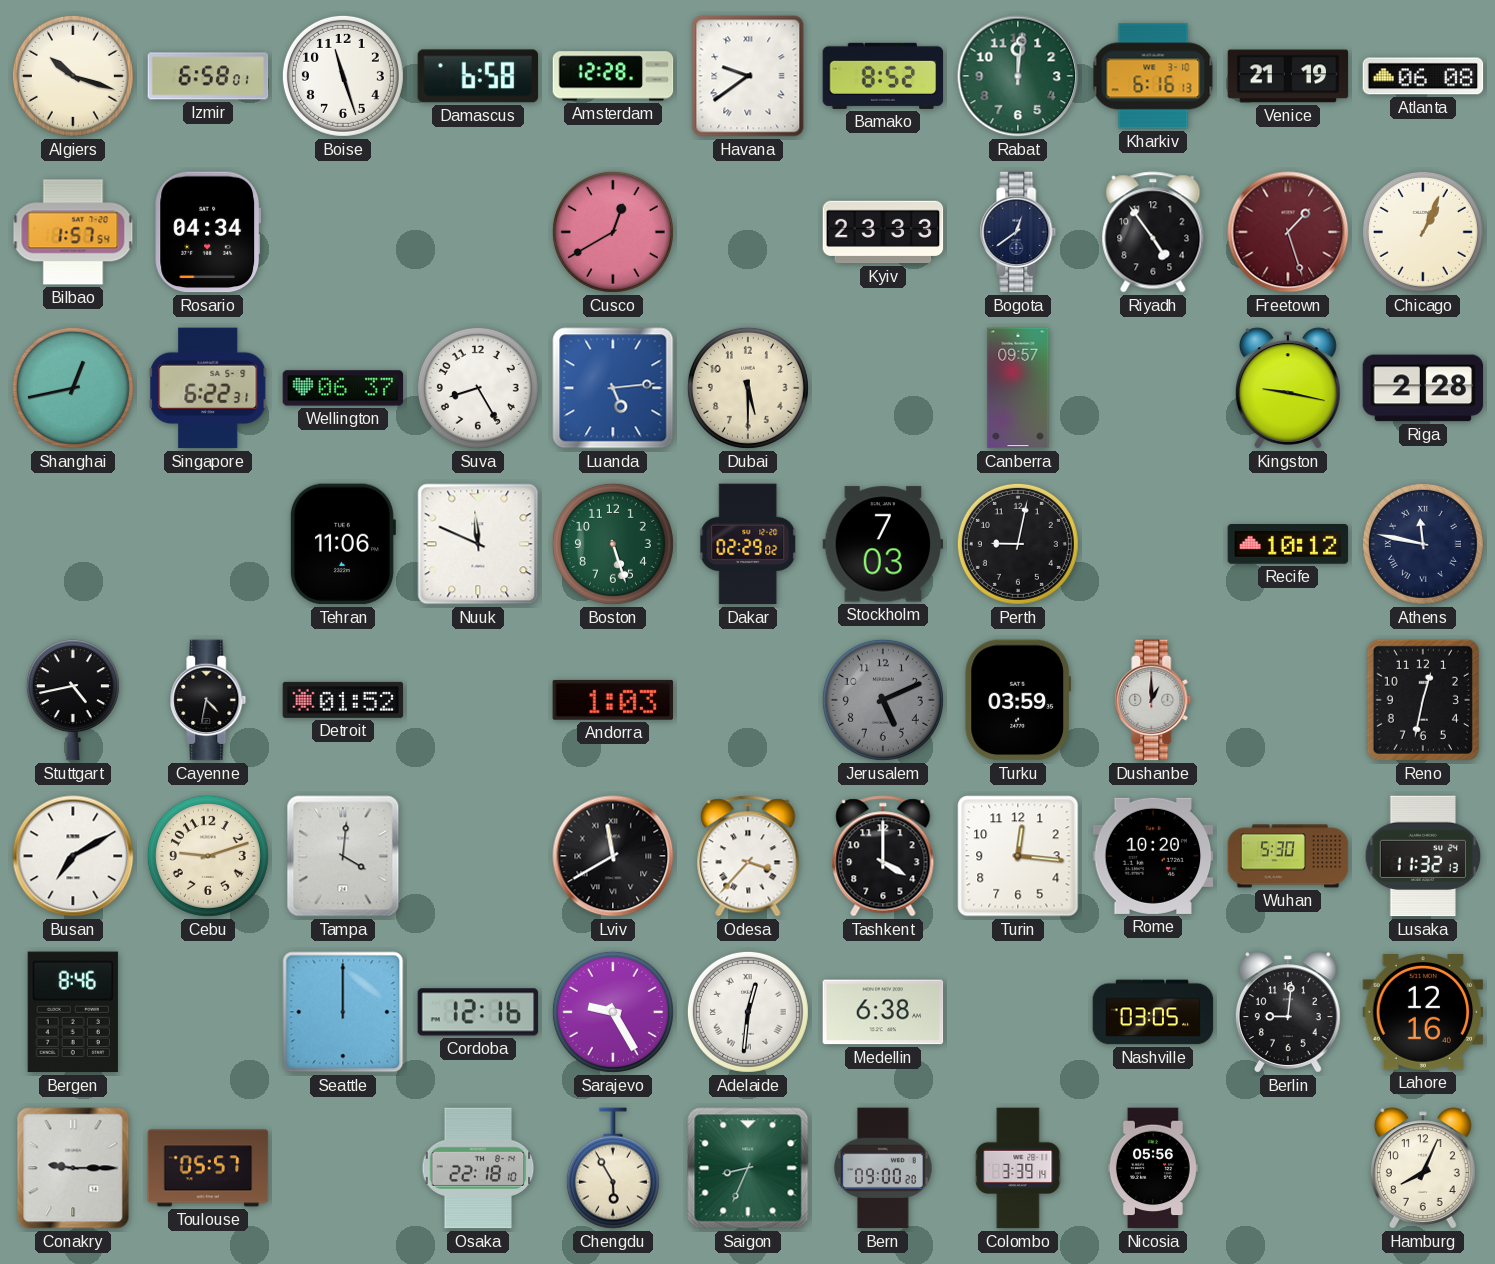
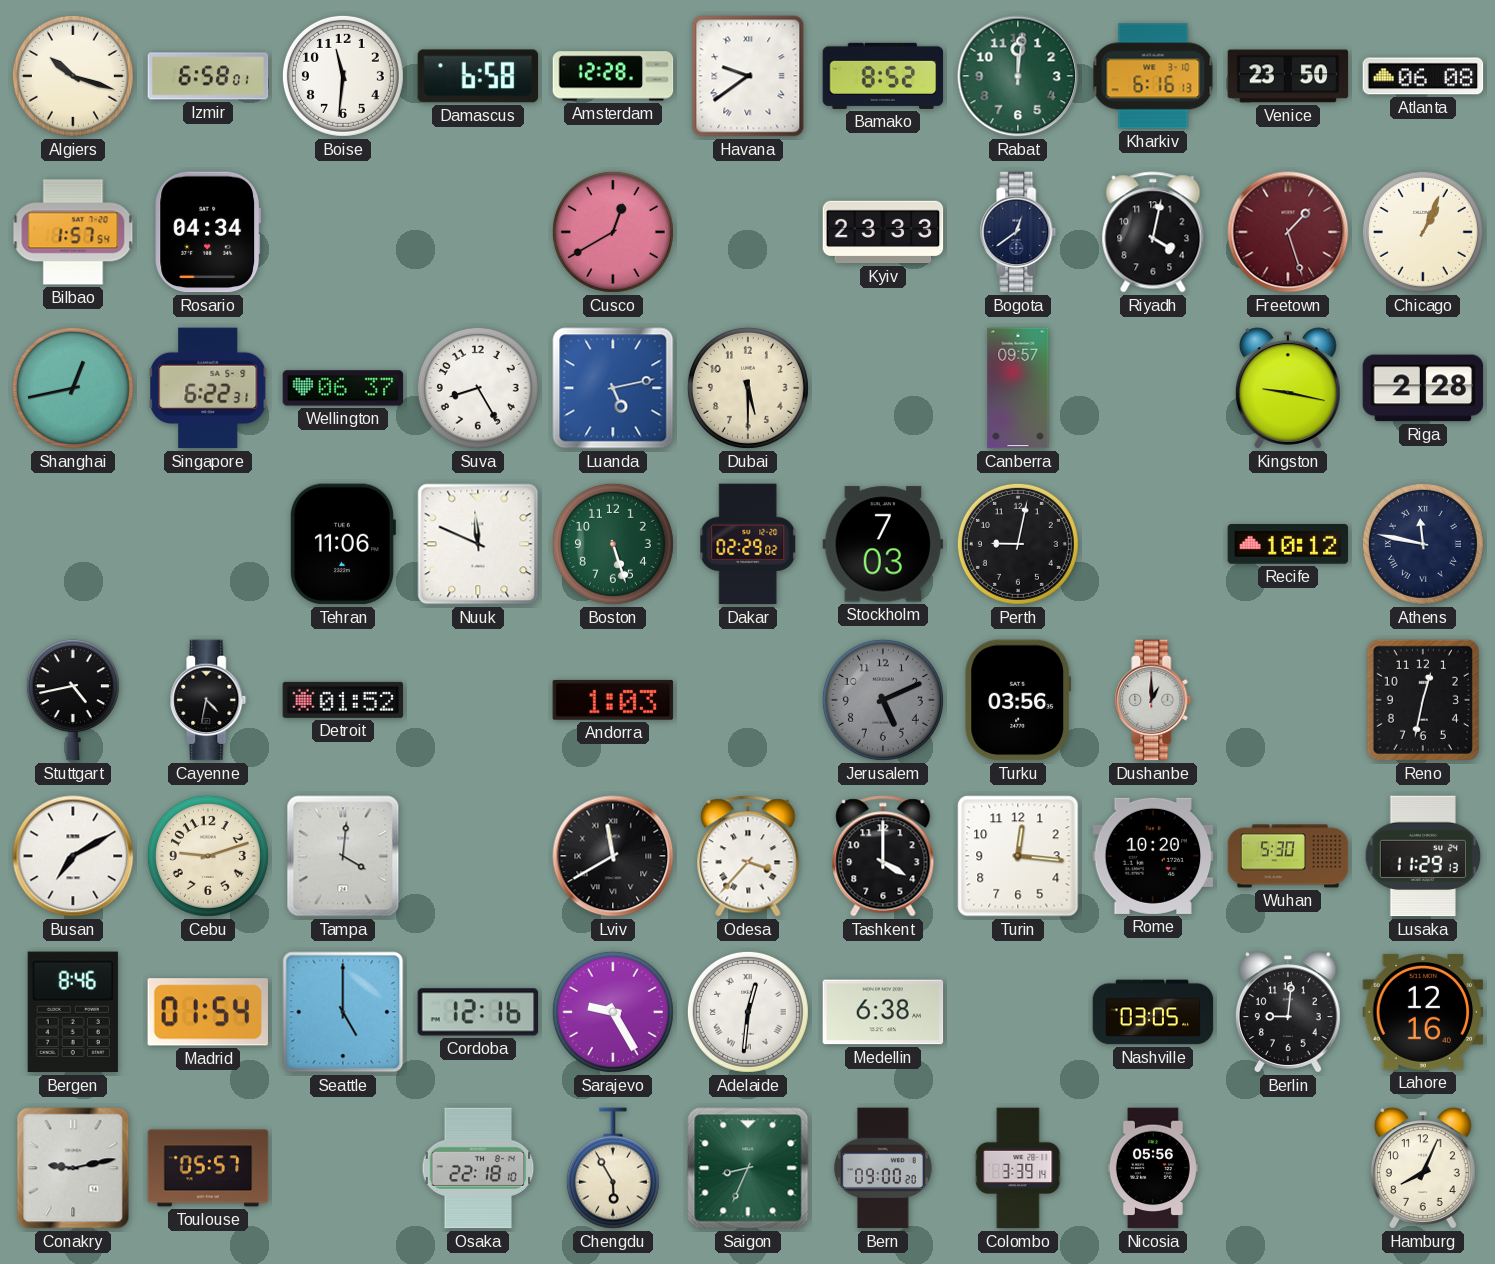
Boise: 11:27 -> 11:31
Venice: 21:19 -> 23:50
Riyadh: 4:54 -> 4:02
Luanda: 5:14 -> 5:13
Turku: 03:59 -> 03:56
Lusaka: 11:32 -> 11:29
Madrid: none -> 01:54
Seattle: 12:00 -> 5:00
Conakry: 9:15 -> 9:13
